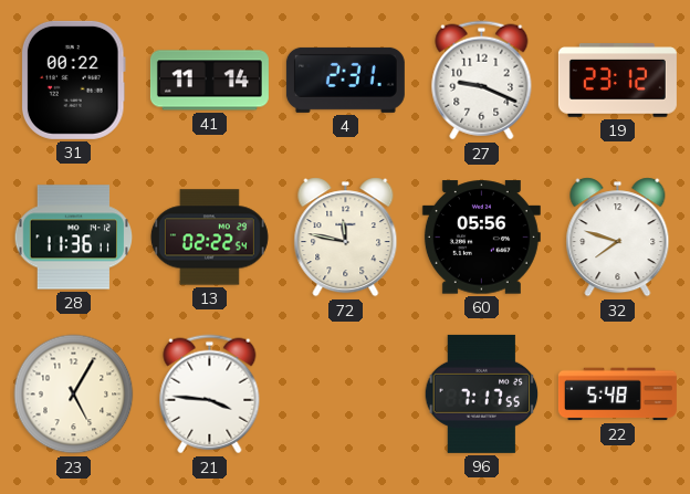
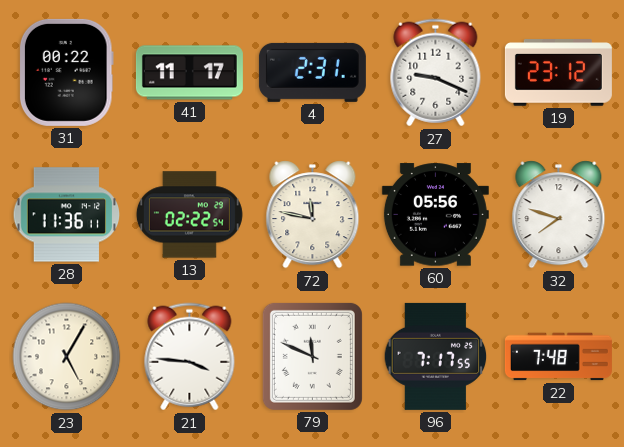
41: 11:14 -> 11:17
79: none -> 11:49
22: 5:48 -> 7:48
